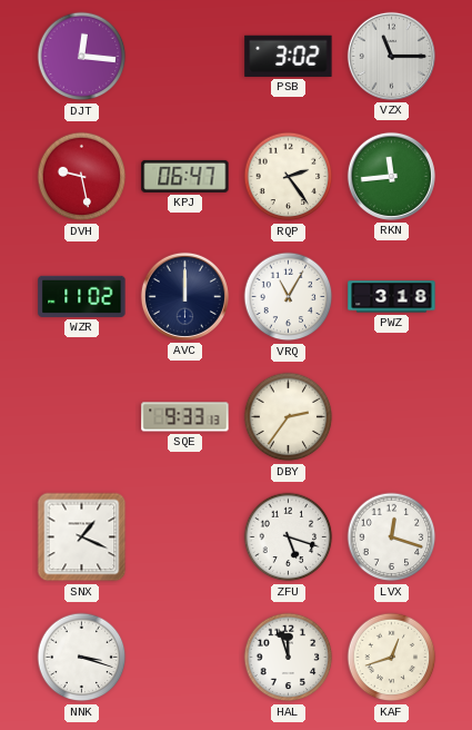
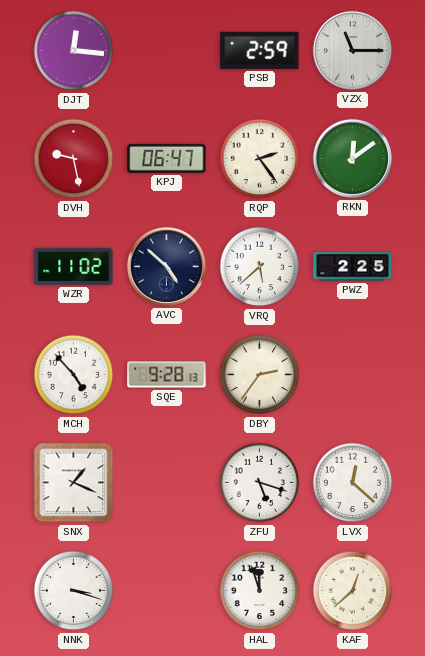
PSB: 3:02 -> 2:59
RKN: 11:44 -> 12:09
AVC: 12:00 -> 4:52
VRQ: 11:05 -> 5:38
PWZ: 3:18 -> 2:25
MCH: none -> 4:53
SQE: 9:33 -> 9:28
LVX: 12:18 -> 12:22
KAF: 12:42 -> 12:38
